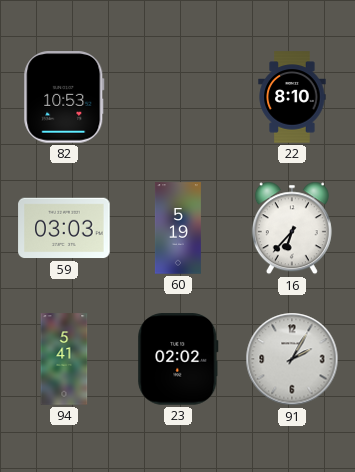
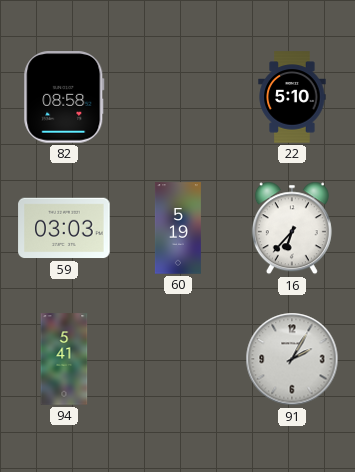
82: 10:53 -> 08:58
22: 8:10 -> 5:10
23: 02:02 -> none
